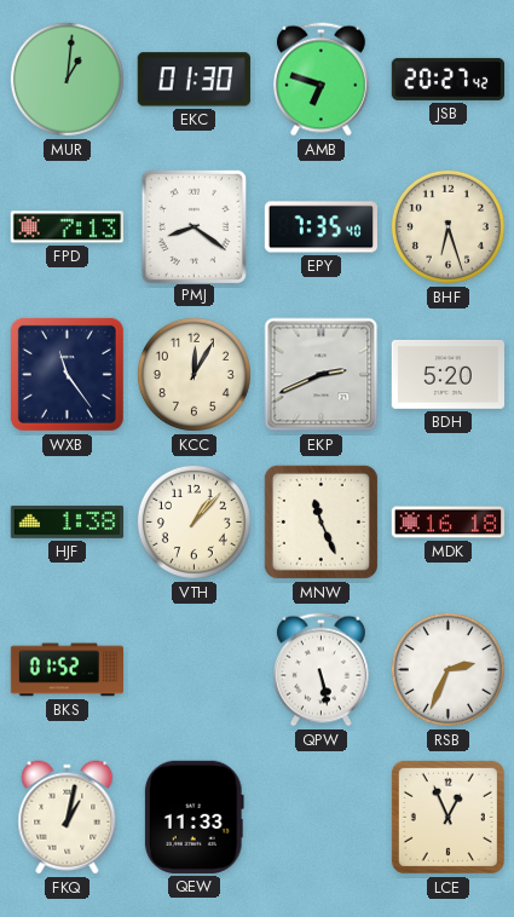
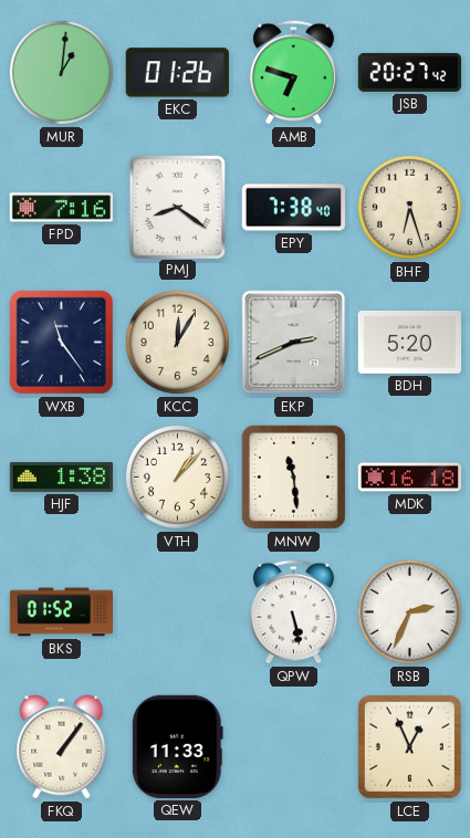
EKC: 01:30 -> 01:26
FPD: 7:13 -> 7:16
EPY: 7:35 -> 7:38
MNW: 11:26 -> 11:29
FKQ: 1:02 -> 1:06
